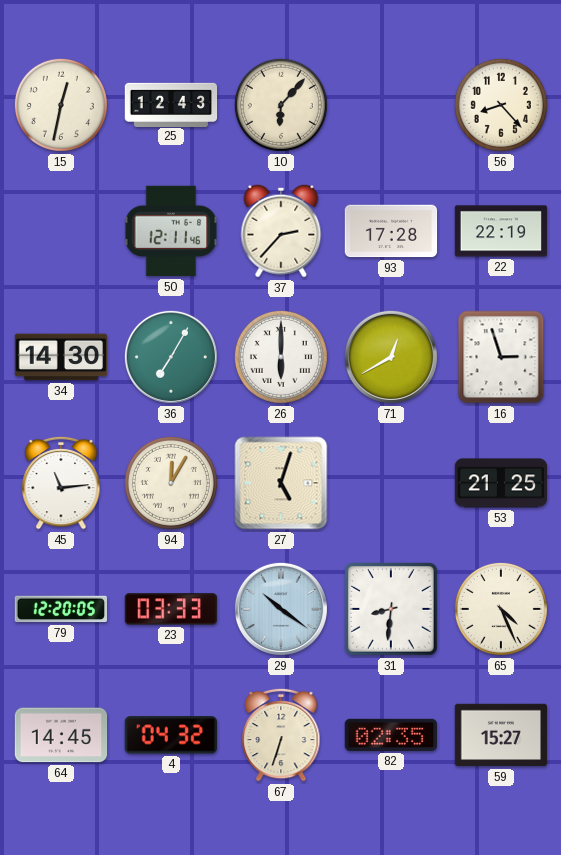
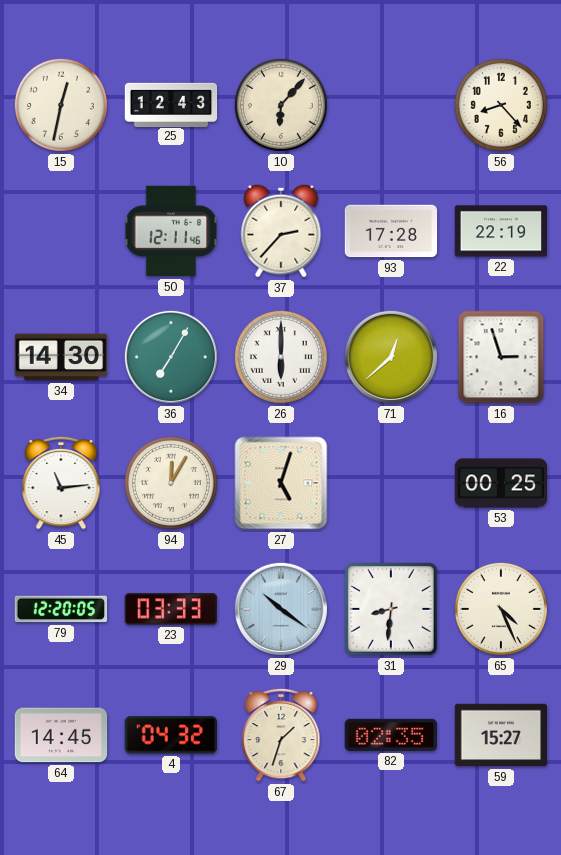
71: 12:40 -> 12:38
53: 21:25 -> 00:25
67: 6:33 -> 1:33
